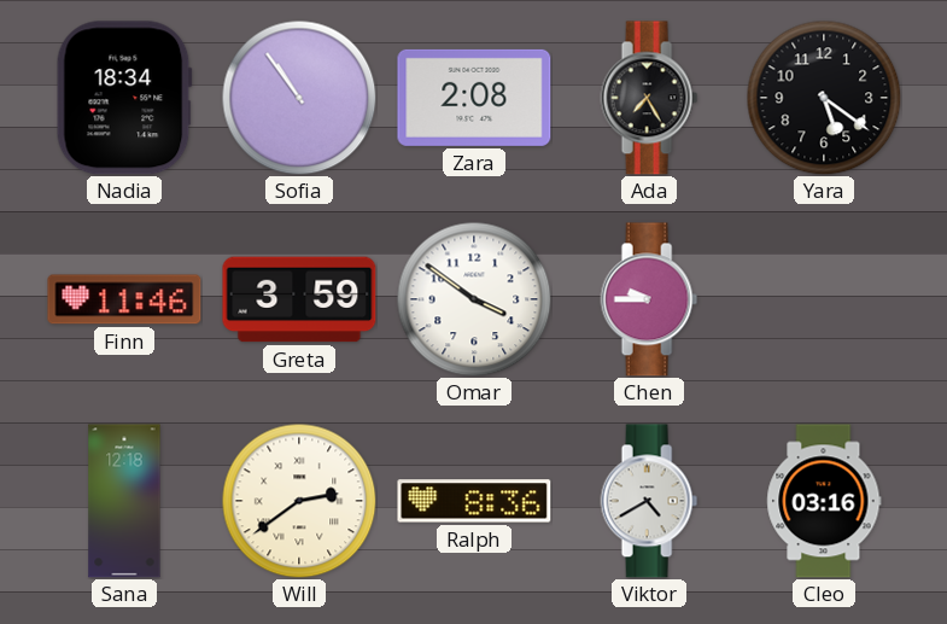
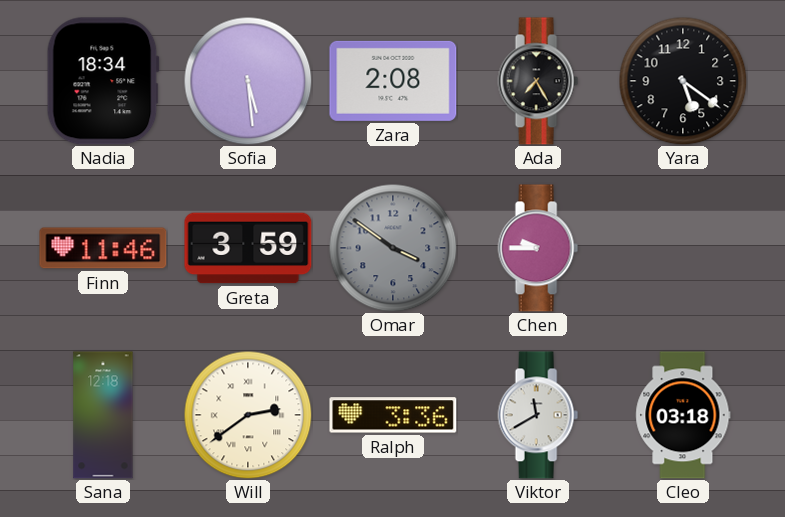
Sofia: 10:54 -> 5:29
Omar dial: white -> grey
Ralph: 8:36 -> 3:36
Viktor: 4:40 -> 11:40
Cleo: 03:16 -> 03:18
